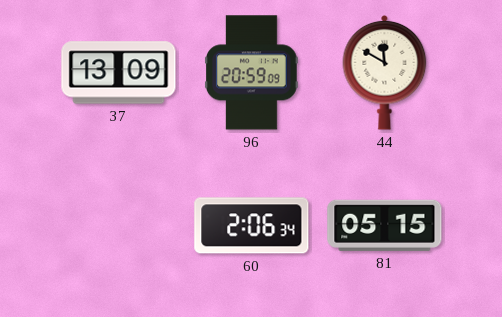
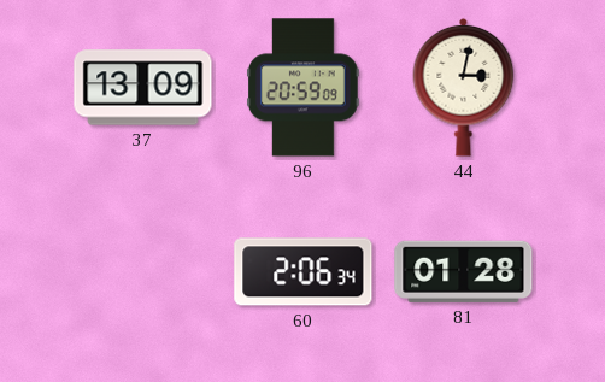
44: 11:50 -> 3:02
81: 05:15 -> 01:28
